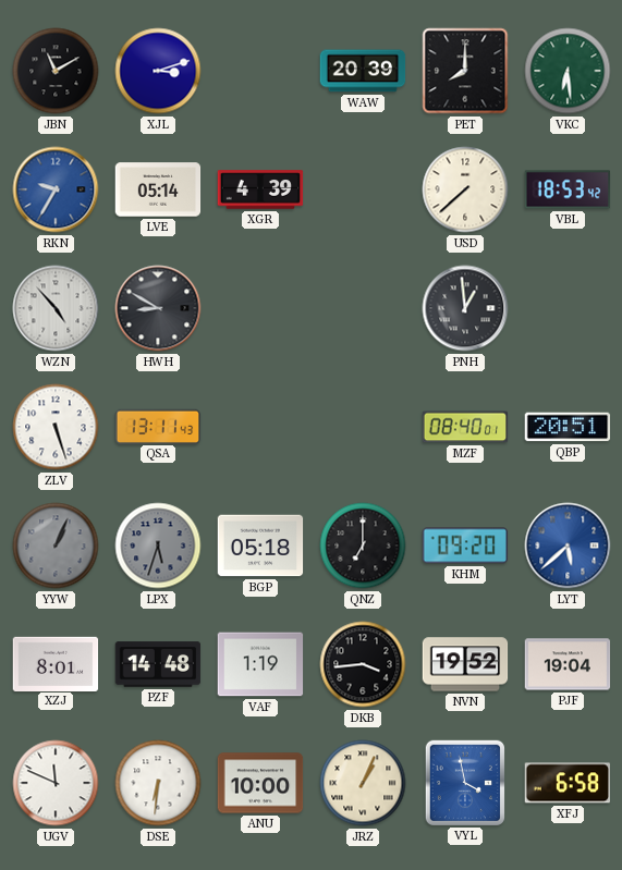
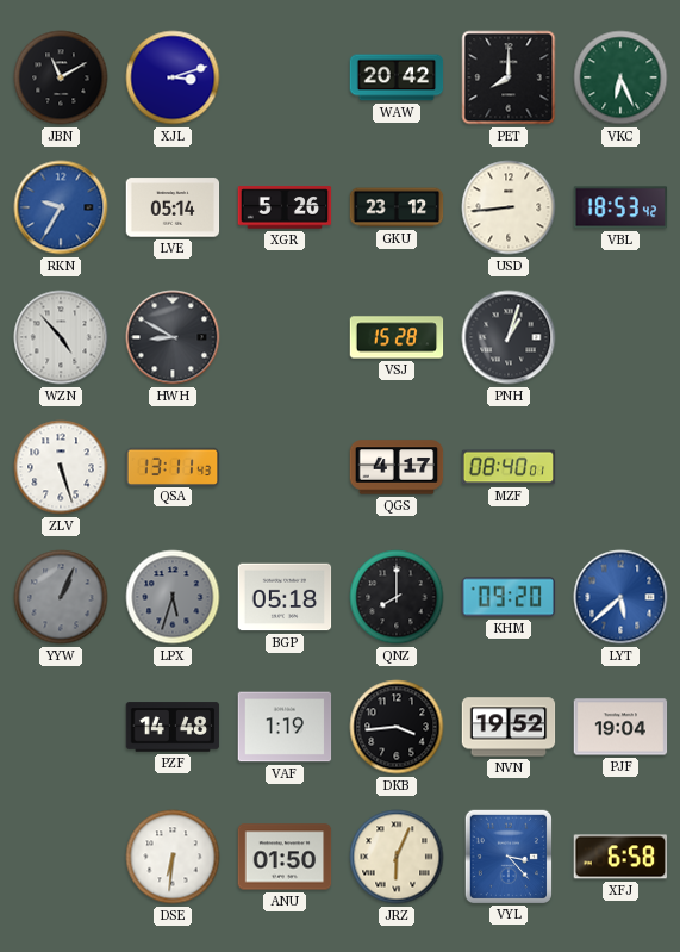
WAW: 20:39 -> 20:42
VKC: 6:29 -> 6:26
XGR: 4:39 -> 5:26
GKU: none -> 23:12
USD: 7:38 -> 8:44
VSJ: none -> 15:28
PNH: 12:59 -> 1:03
QGS: none -> 4:17
QBP: 20:51 -> none
QNZ: 7:00 -> 8:00
XZJ: 8:01 -> none
UGV: 11:49 -> none
ANU: 10:00 -> 01:50
JRZ: 1:04 -> 6:04
VYL: 3:58 -> 3:23
